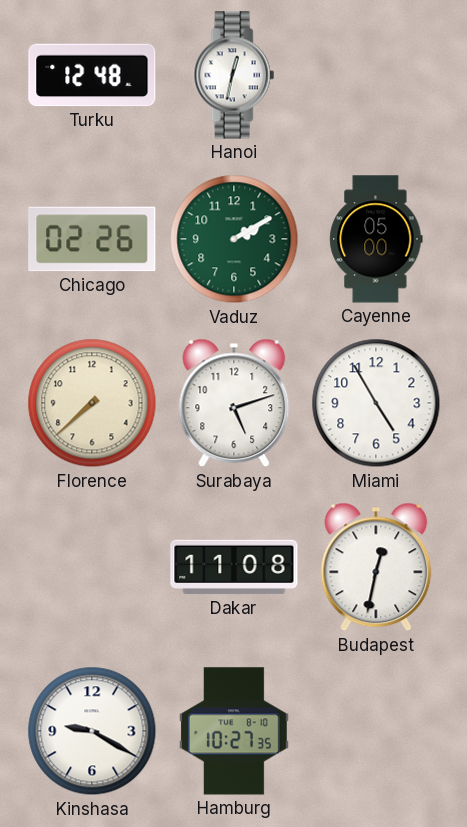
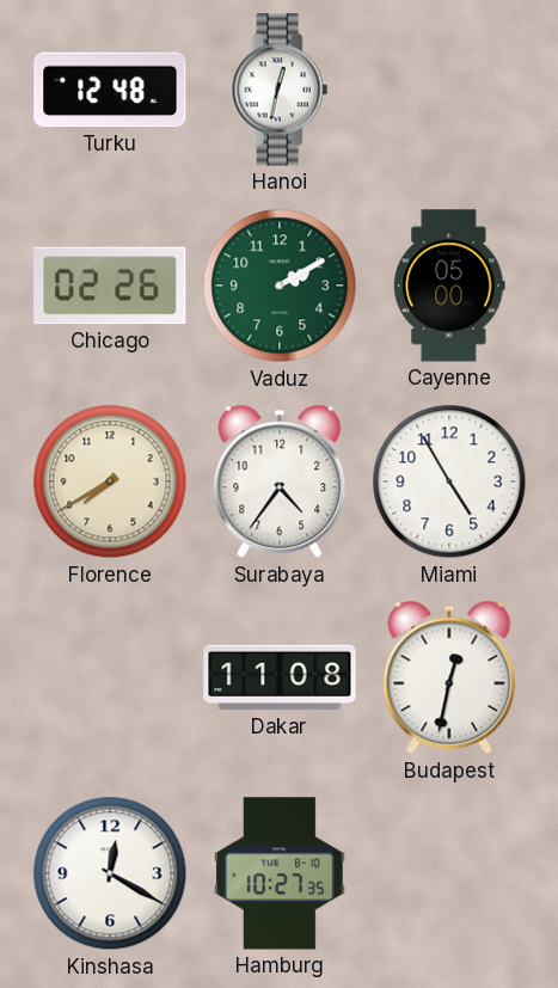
Florence: 7:38 -> 7:40
Surabaya: 5:12 -> 4:36
Kinshasa: 9:20 -> 12:20
